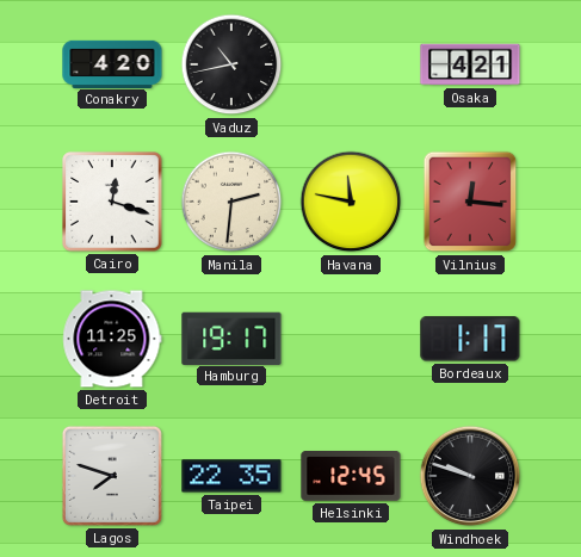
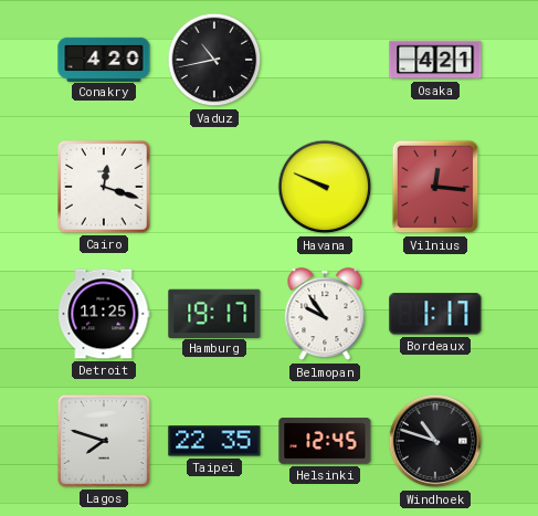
Manila: 2:31 -> none
Havana: 11:47 -> 9:49
Belmopan: none -> 9:54
Windhoek: 9:48 -> 10:48
